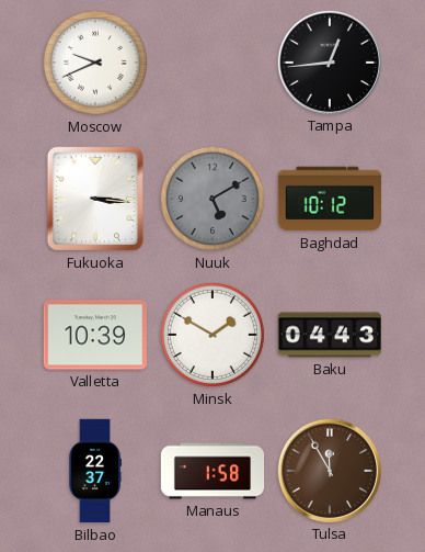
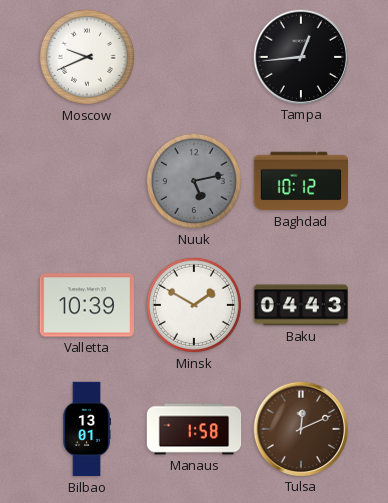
Fukuoka: 3:16 -> none
Nuuk: 5:10 -> 5:13
Bilbao: 22:37 -> 13:01
Tulsa: 11:55 -> 12:11
